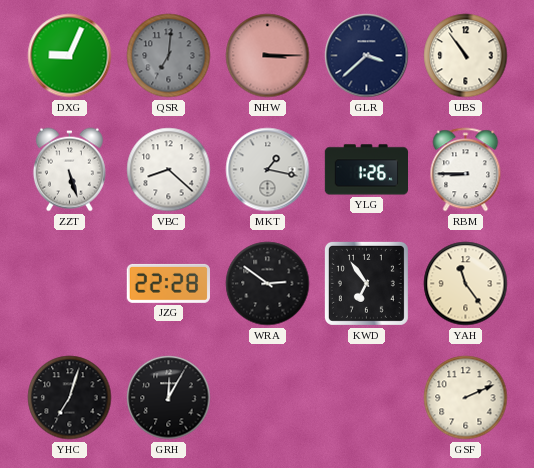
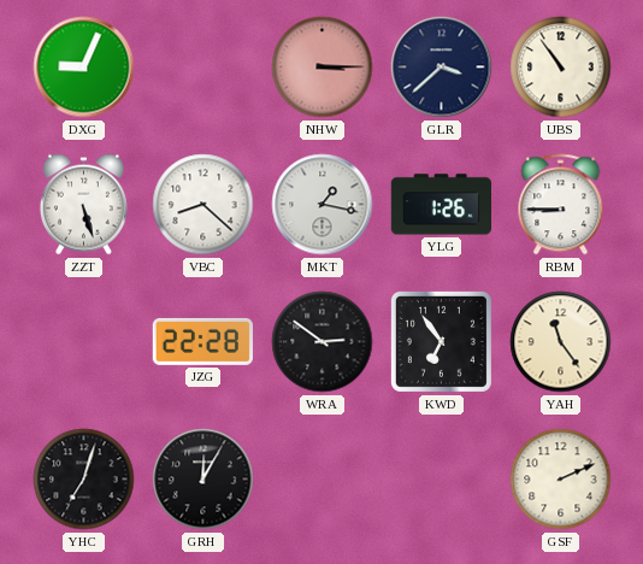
QSR: 7:01 -> none
